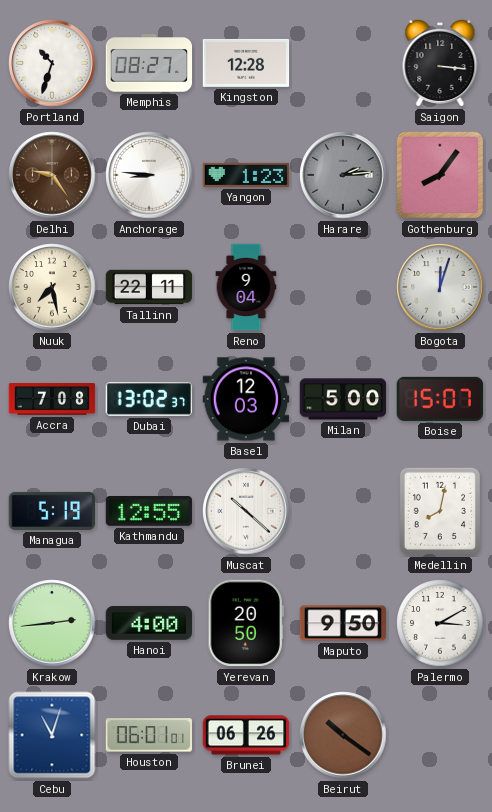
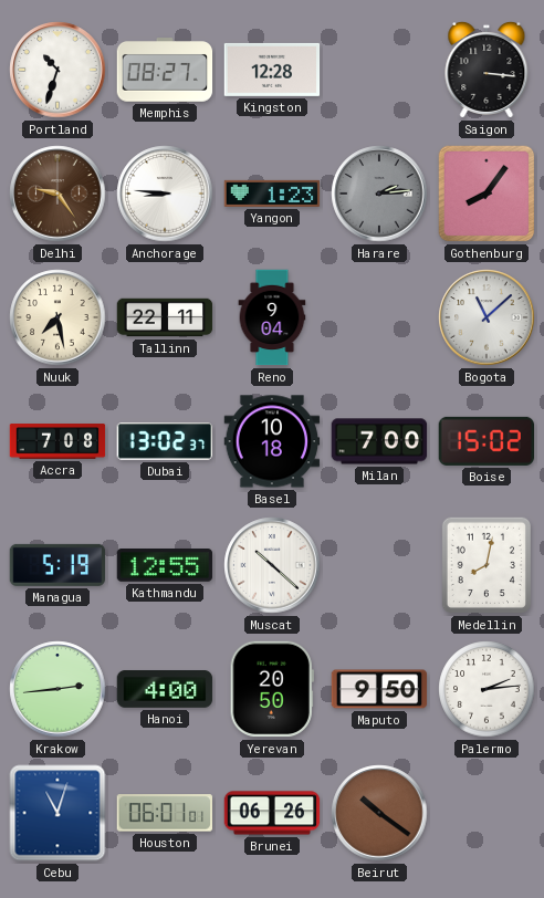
Bogota: 12:03 -> 11:08
Basel: 12:03 -> 10:18
Milan: 5:00 -> 7:00
Boise: 15:07 -> 15:02
Palermo: 3:10 -> 2:14
